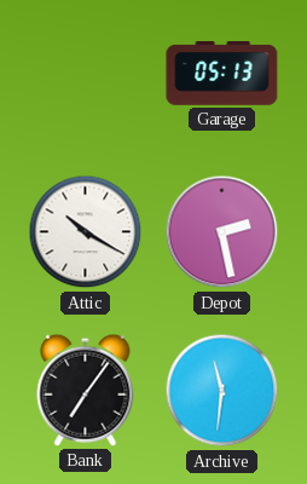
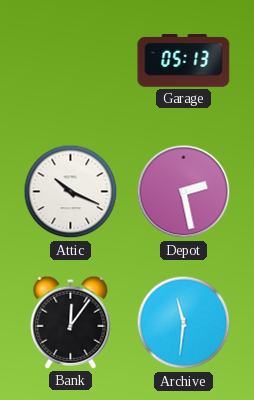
Attic: 10:20 -> 10:19
Bank: 7:06 -> 12:06
